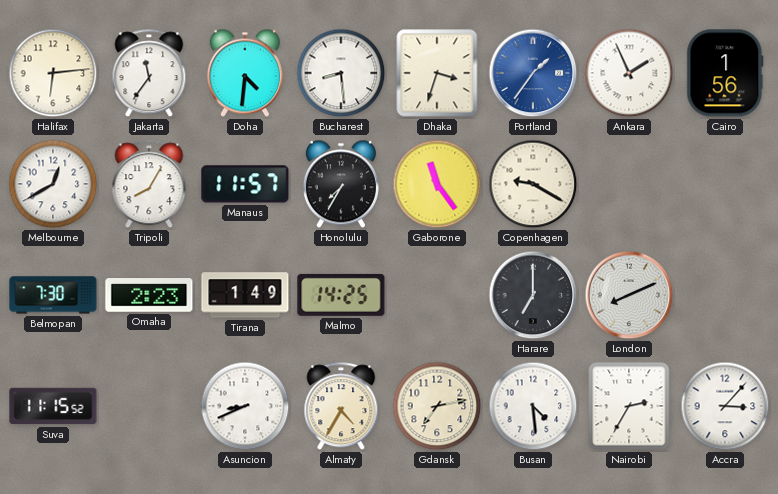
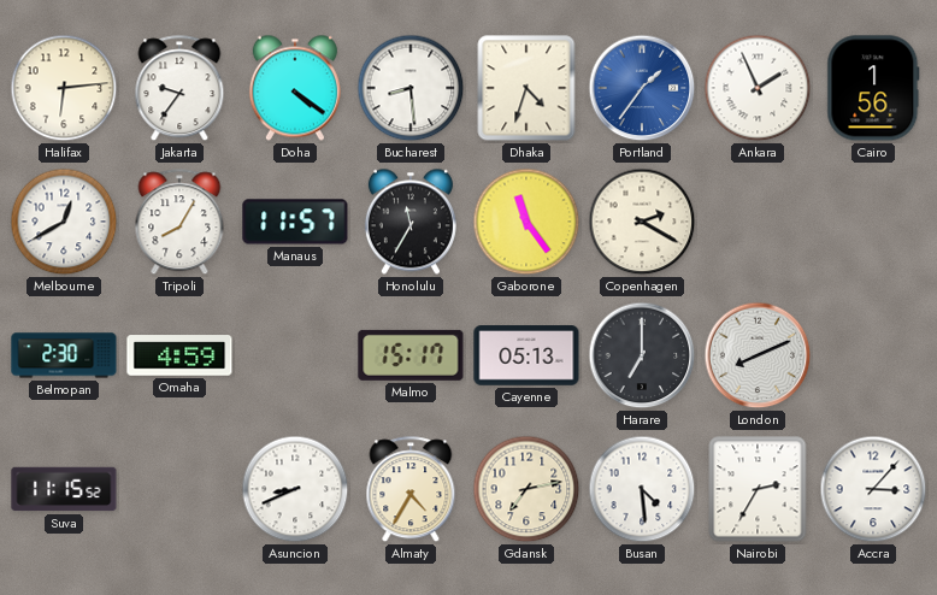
Jakarta: 11:36 -> 9:36
Doha: 4:31 -> 4:21
Dhaka: 3:33 -> 4:33
Honolulu: 7:35 -> 11:35
Copenhagen: 9:20 -> 2:20
Belmopan: 7:30 -> 2:30
Omaha: 2:23 -> 4:59
Tirana: 1:49 -> none
Malmo: 14:25 -> 15:17
Cayenne: none -> 05:13
